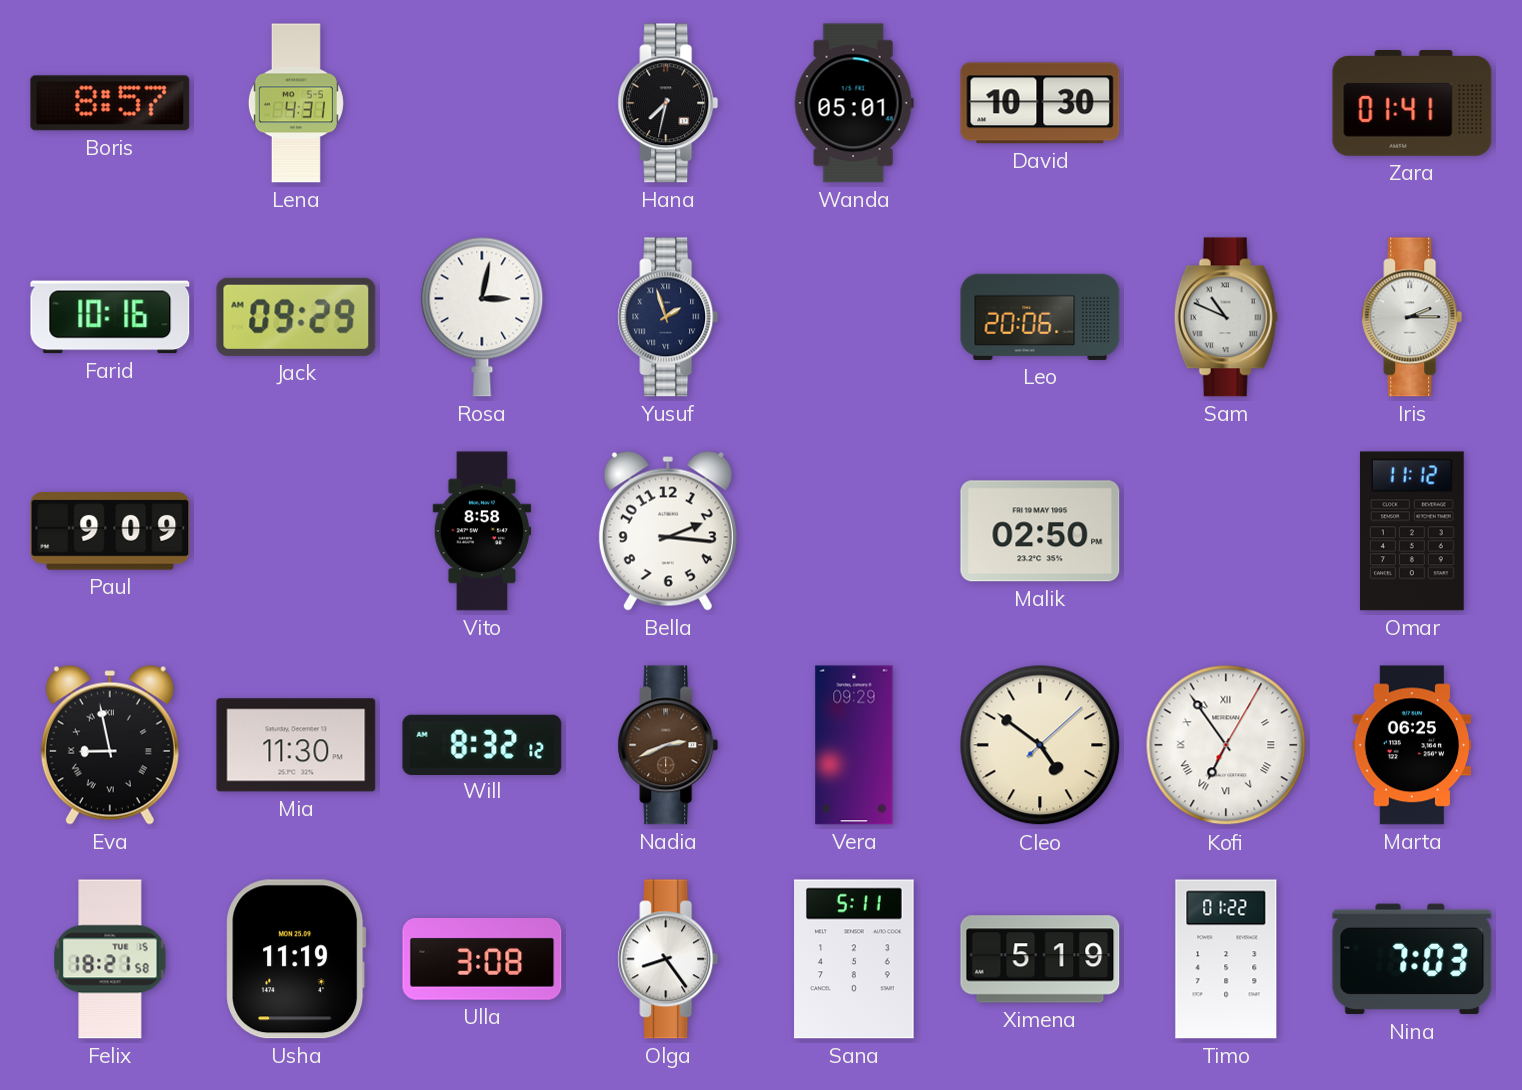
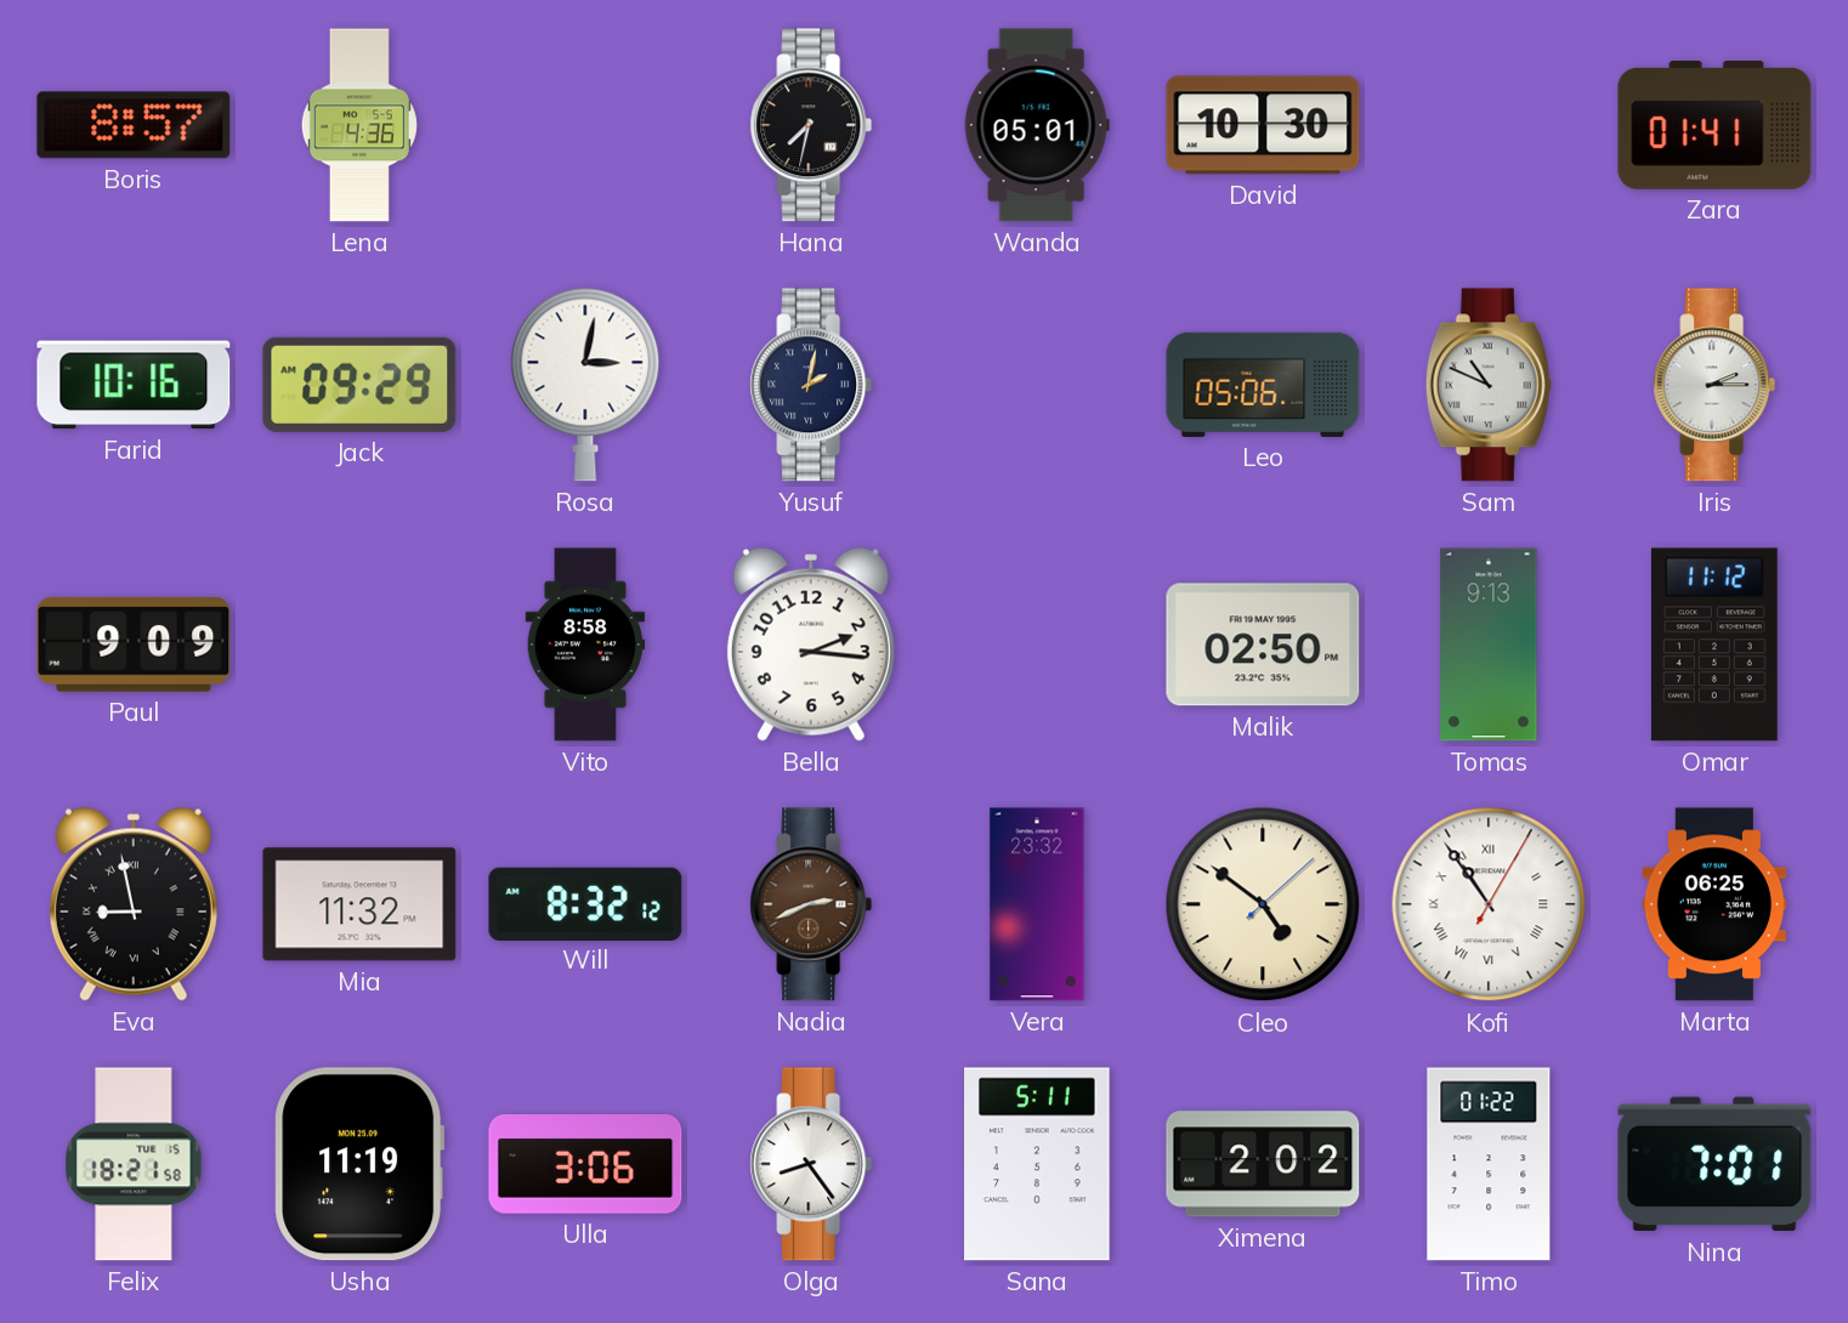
Lena: 4:31 -> 4:36
Yusuf: 1:57 -> 2:02
Leo: 20:06 -> 05:06
Tomas: none -> 9:13
Mia: 11:30 -> 11:32
Vera: 09:29 -> 23:32
Kofi: 6:54 -> 10:54
Ulla: 3:08 -> 3:06
Ximena: 5:19 -> 2:02
Nina: 7:03 -> 7:01
